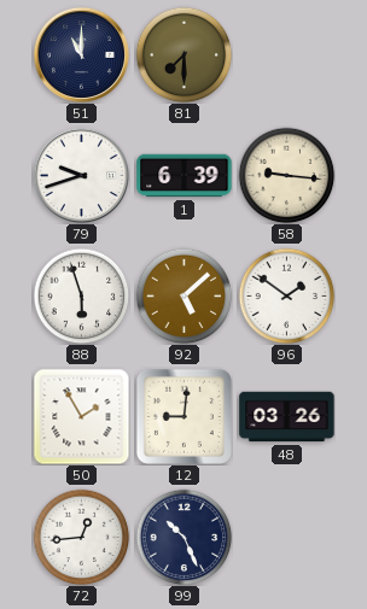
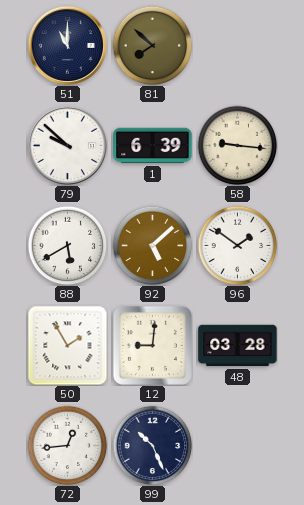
81: 7:30 -> 7:52
79: 9:42 -> 9:52
88: 5:57 -> 5:40
48: 03:26 -> 03:28
